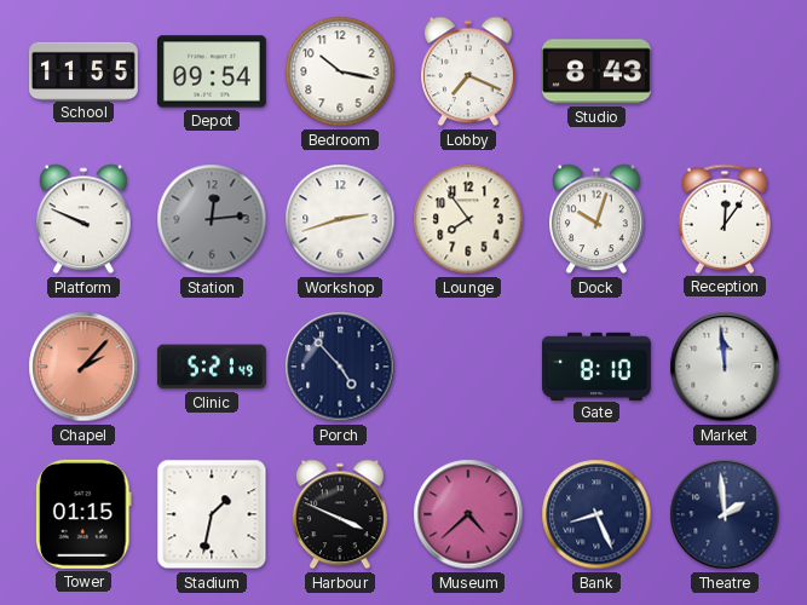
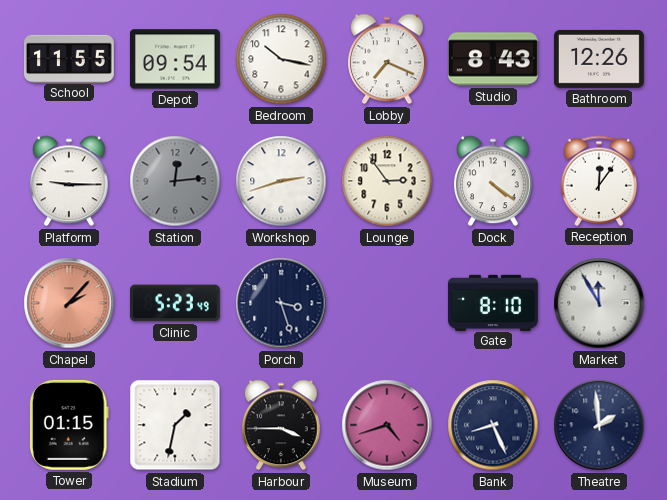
Bathroom: none -> 12:26
Platform: 9:49 -> 9:15
Lounge: 7:54 -> 2:54
Dock: 10:03 -> 4:21
Clinic: 5:21 -> 5:23
Porch: 4:53 -> 3:27
Market: 11:59 -> 11:55
Harbour: 3:49 -> 3:45
Museum: 4:38 -> 4:42
